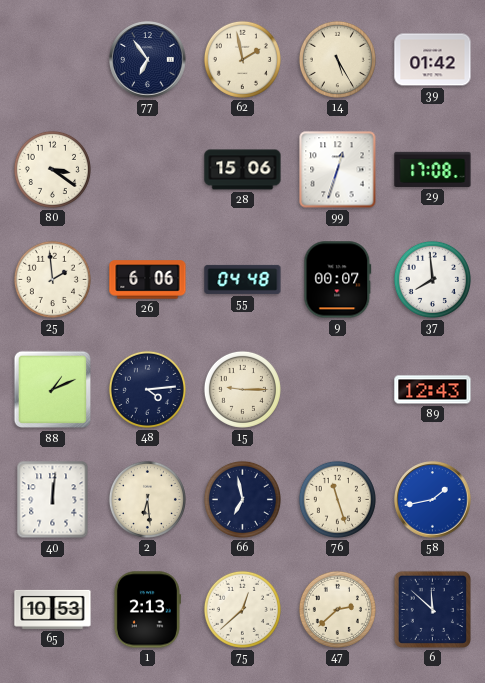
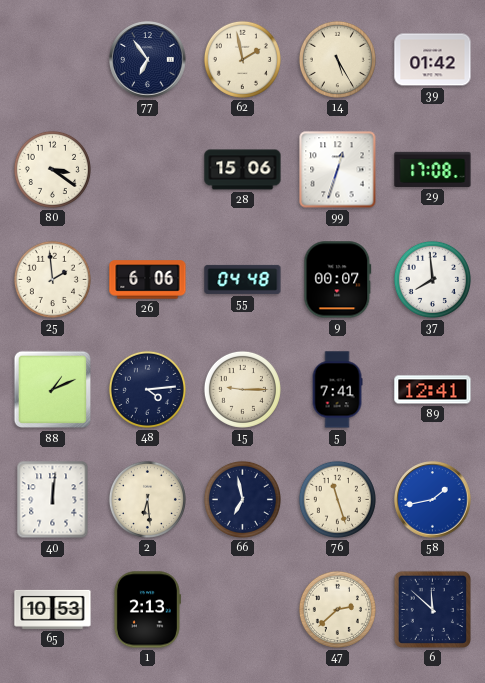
5: none -> 7:41
89: 12:43 -> 12:41
75: 12:38 -> none
